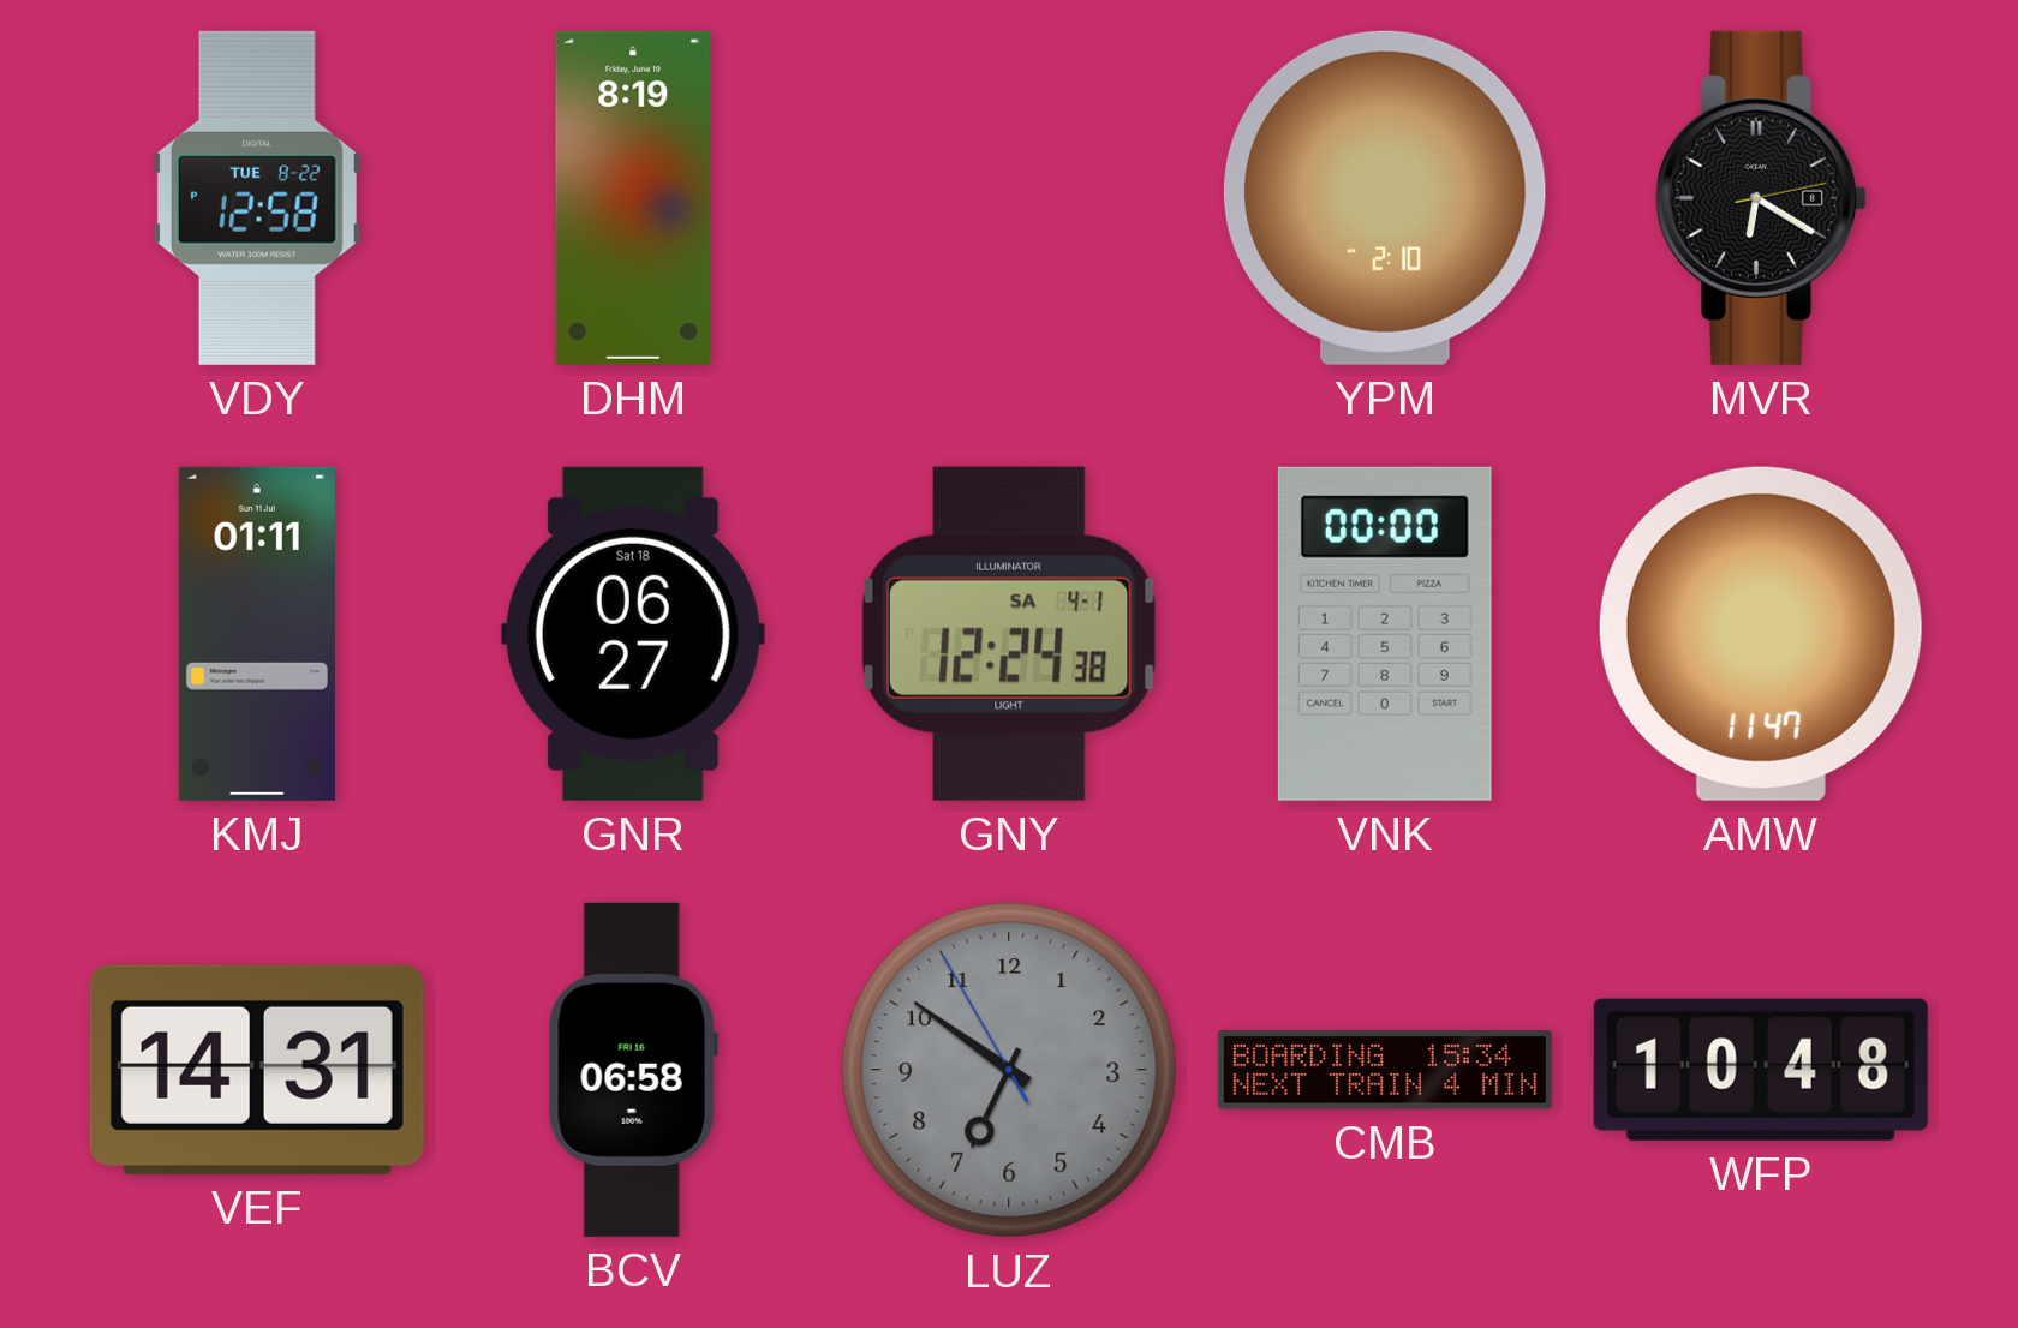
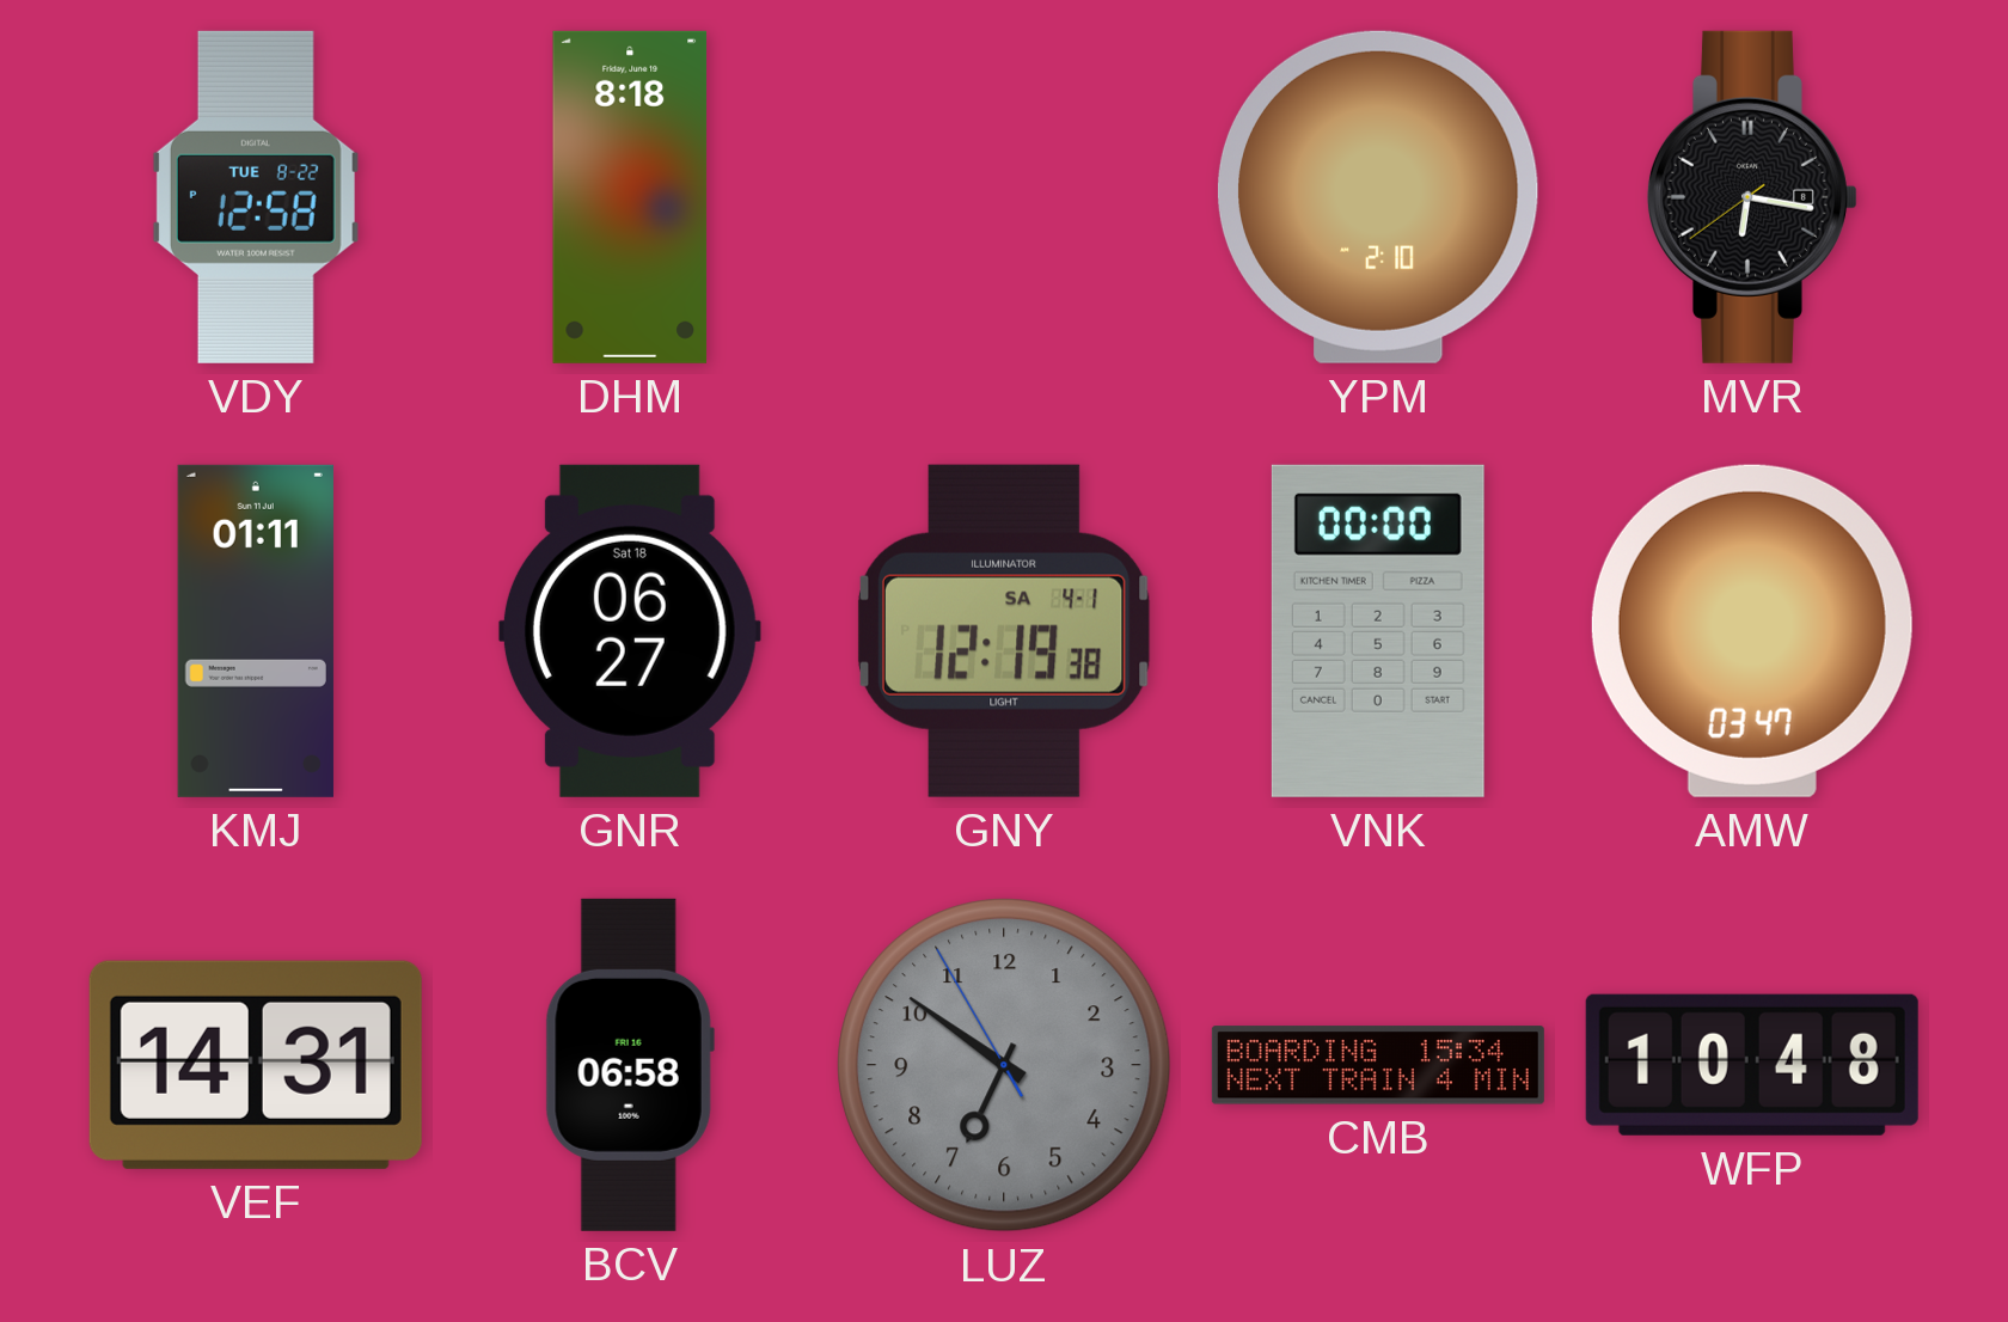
DHM: 8:19 -> 8:18
MVR: 6:20 -> 6:16
GNY: 12:24 -> 12:19
AMW: 11:47 -> 03:47
